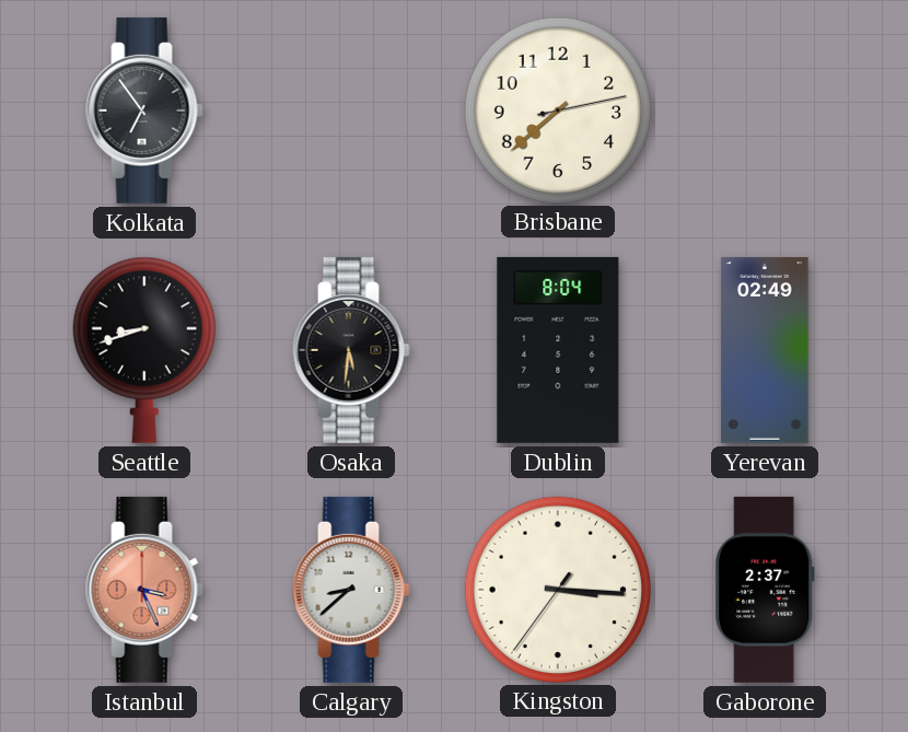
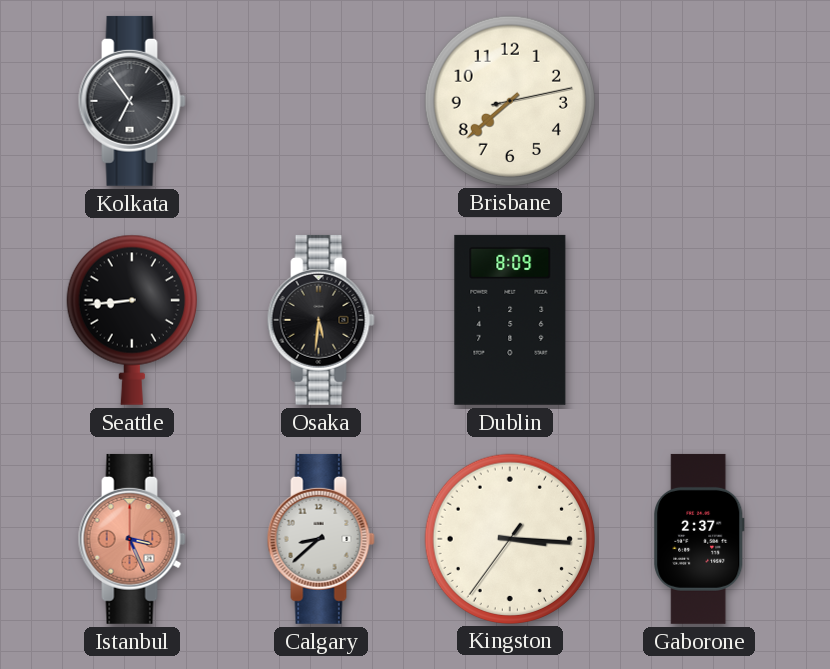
Seattle: 8:42 -> 8:44
Dublin: 8:04 -> 8:09
Yerevan: 02:49 -> none
